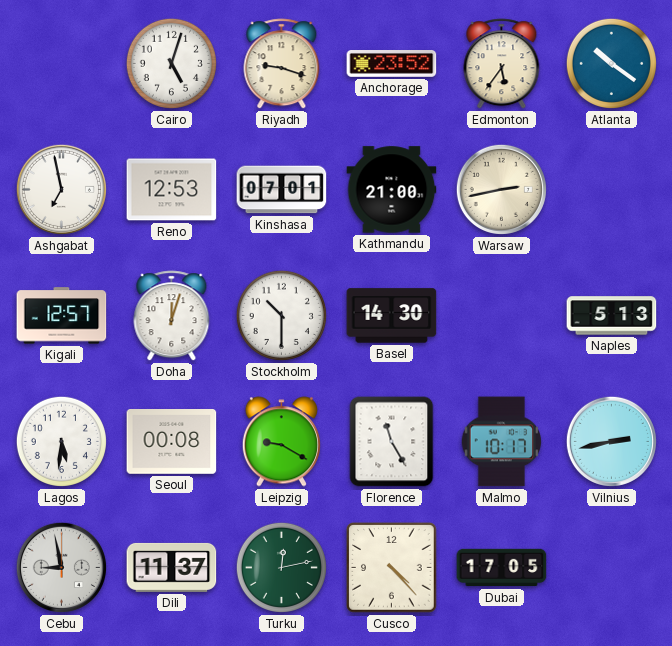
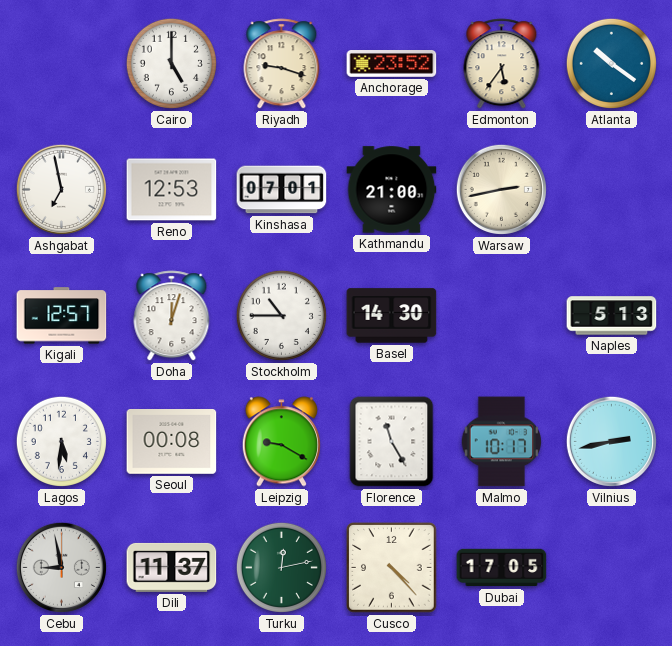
Cairo: 5:03 -> 5:00
Stockholm: 10:30 -> 10:45
